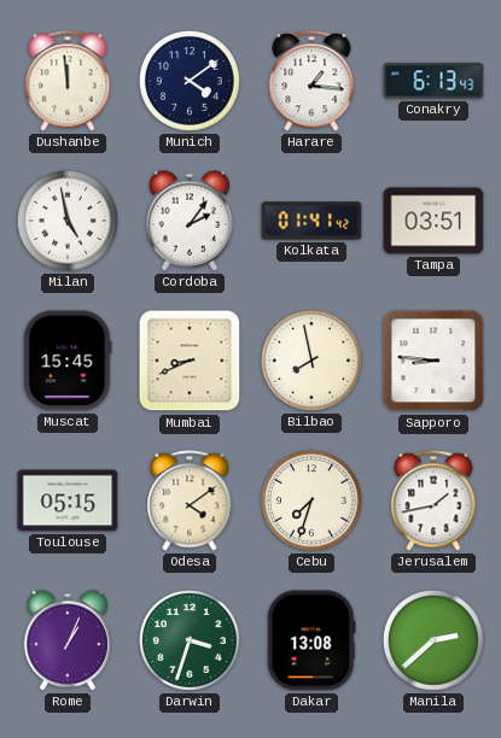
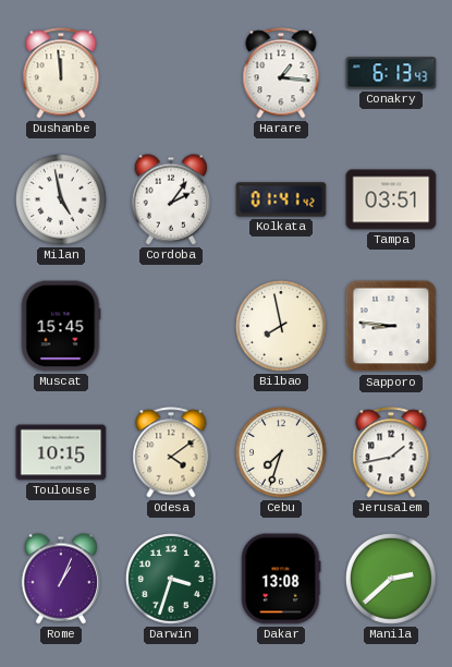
Munich: 4:09 -> none
Mumbai: 8:41 -> none
Toulouse: 05:15 -> 10:15
